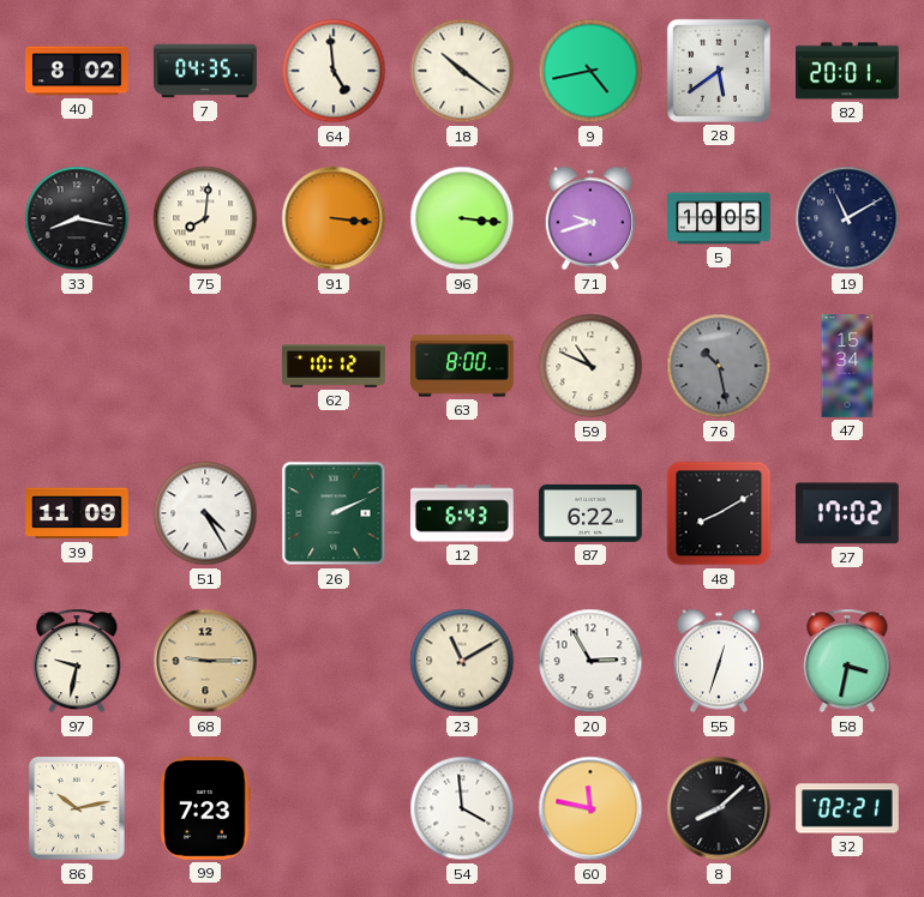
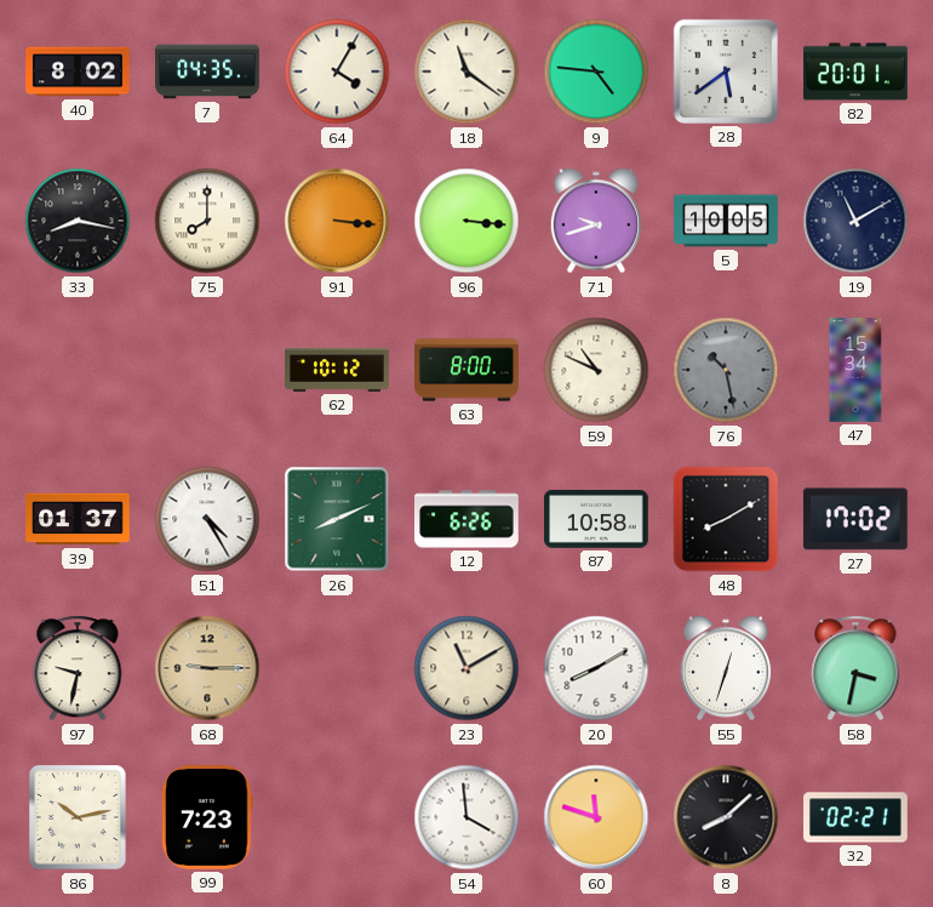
64: 4:59 -> 4:05
18: 10:21 -> 11:21
9: 4:43 -> 4:46
75: 8:01 -> 8:00
39: 11:09 -> 01:37
26: 2:11 -> 8:11
12: 6:43 -> 6:26
87: 6:22 -> 10:58
20: 2:55 -> 8:10
60: 11:47 -> 11:48
